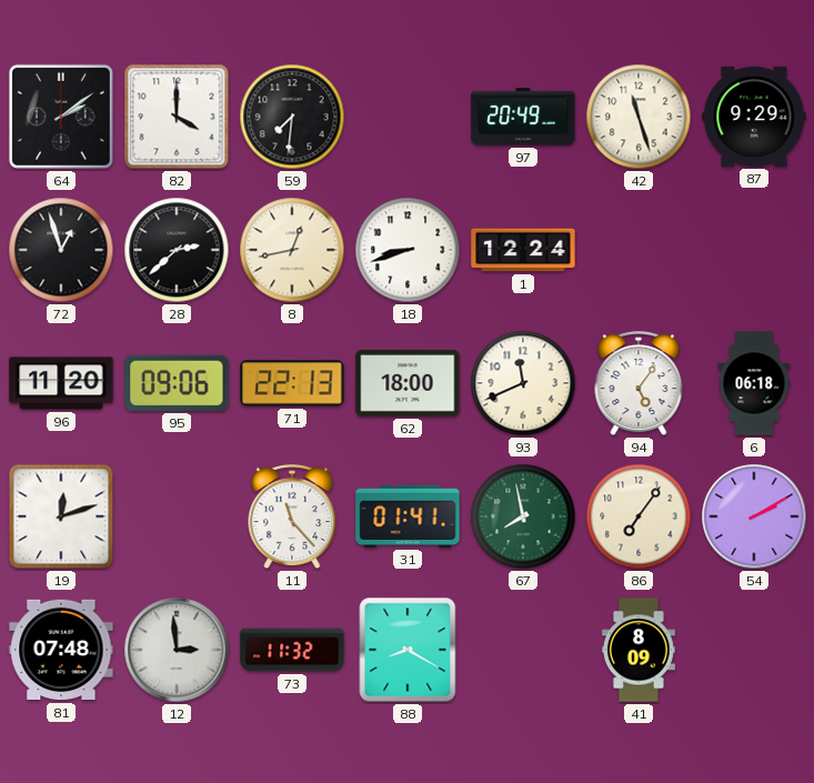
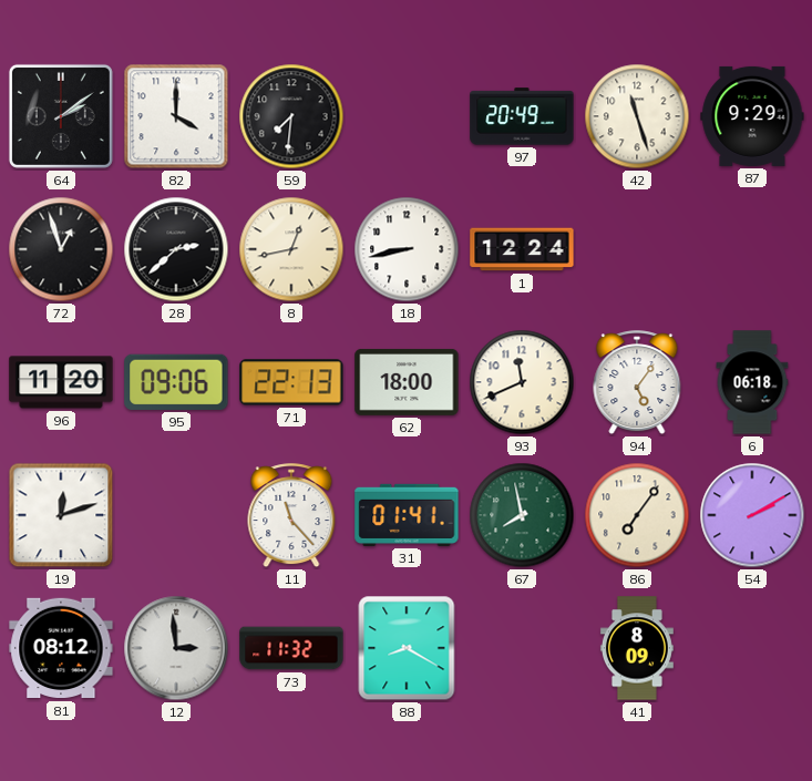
18: 8:42 -> 8:43
81: 07:48 -> 08:12
